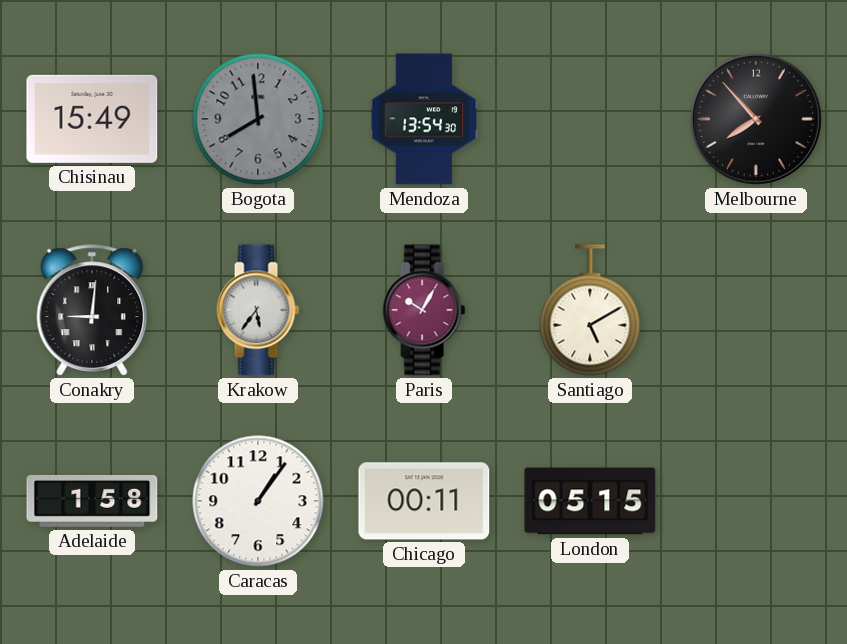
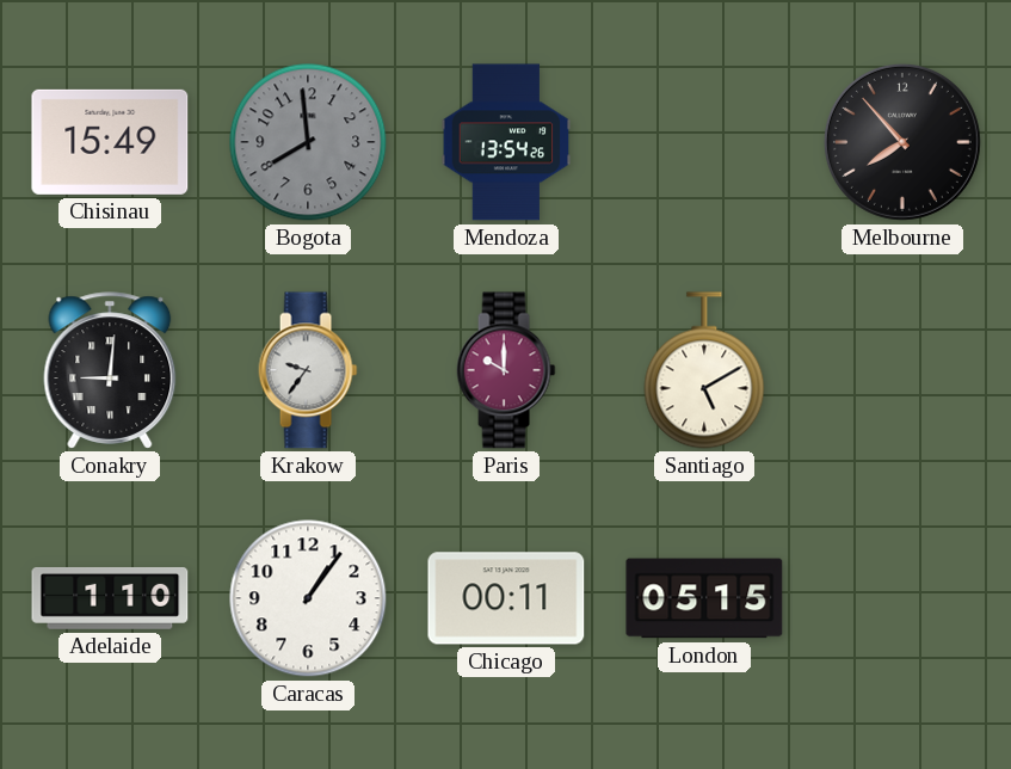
Mendoza: 13:54:30 -> 13:54:26
Krakow: 5:36 -> 9:36
Paris: 10:05 -> 10:00
Adelaide: 1:58 -> 1:10
